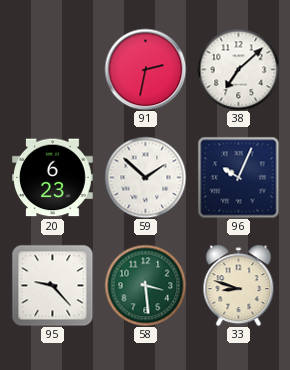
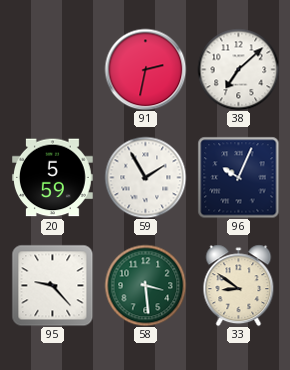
20: 6:23 -> 5:59
59: 1:52 -> 1:55
33: 8:48 -> 8:51
